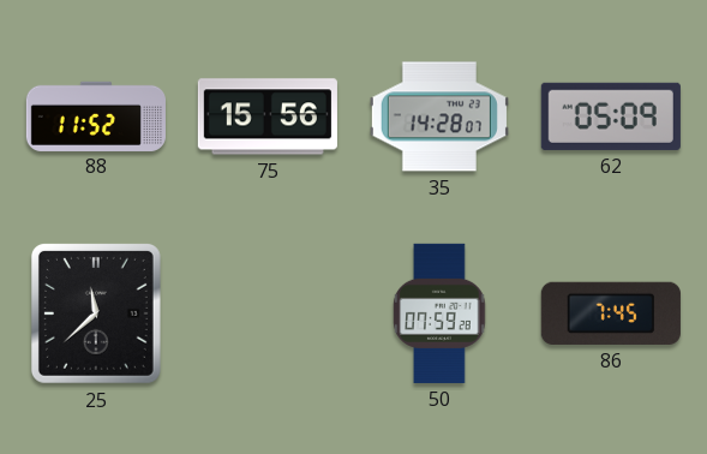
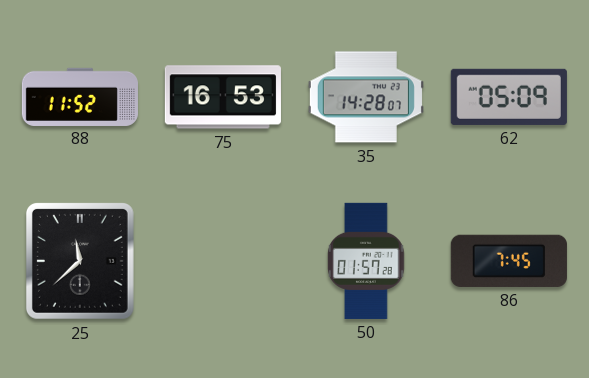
75: 15:56 -> 16:53
50: 07:59 -> 01:57
